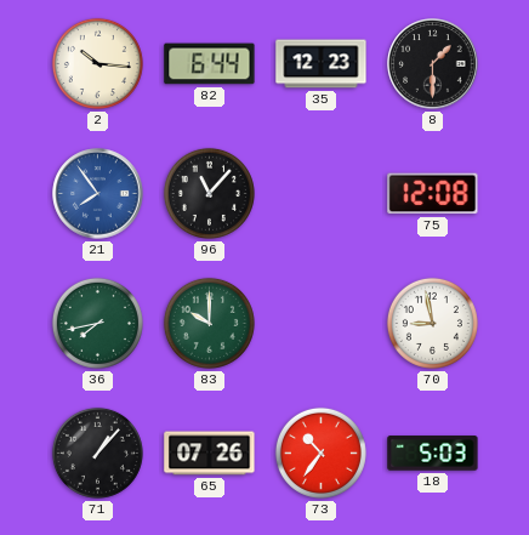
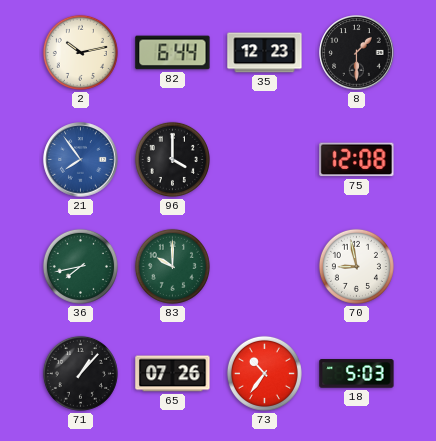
2: 10:16 -> 10:13
96: 11:07 -> 4:00
